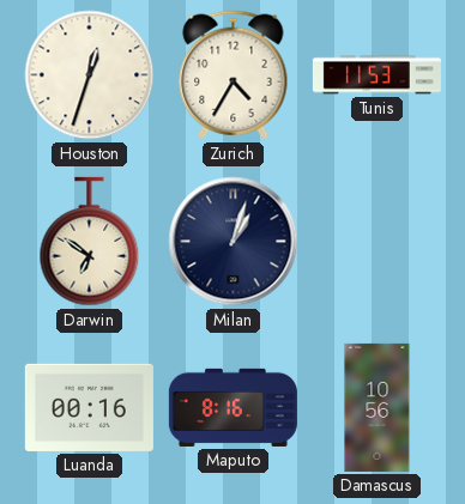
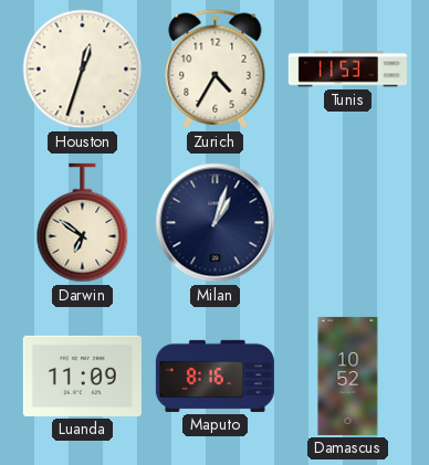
Luanda: 00:16 -> 11:09
Damascus: 10:56 -> 10:52
